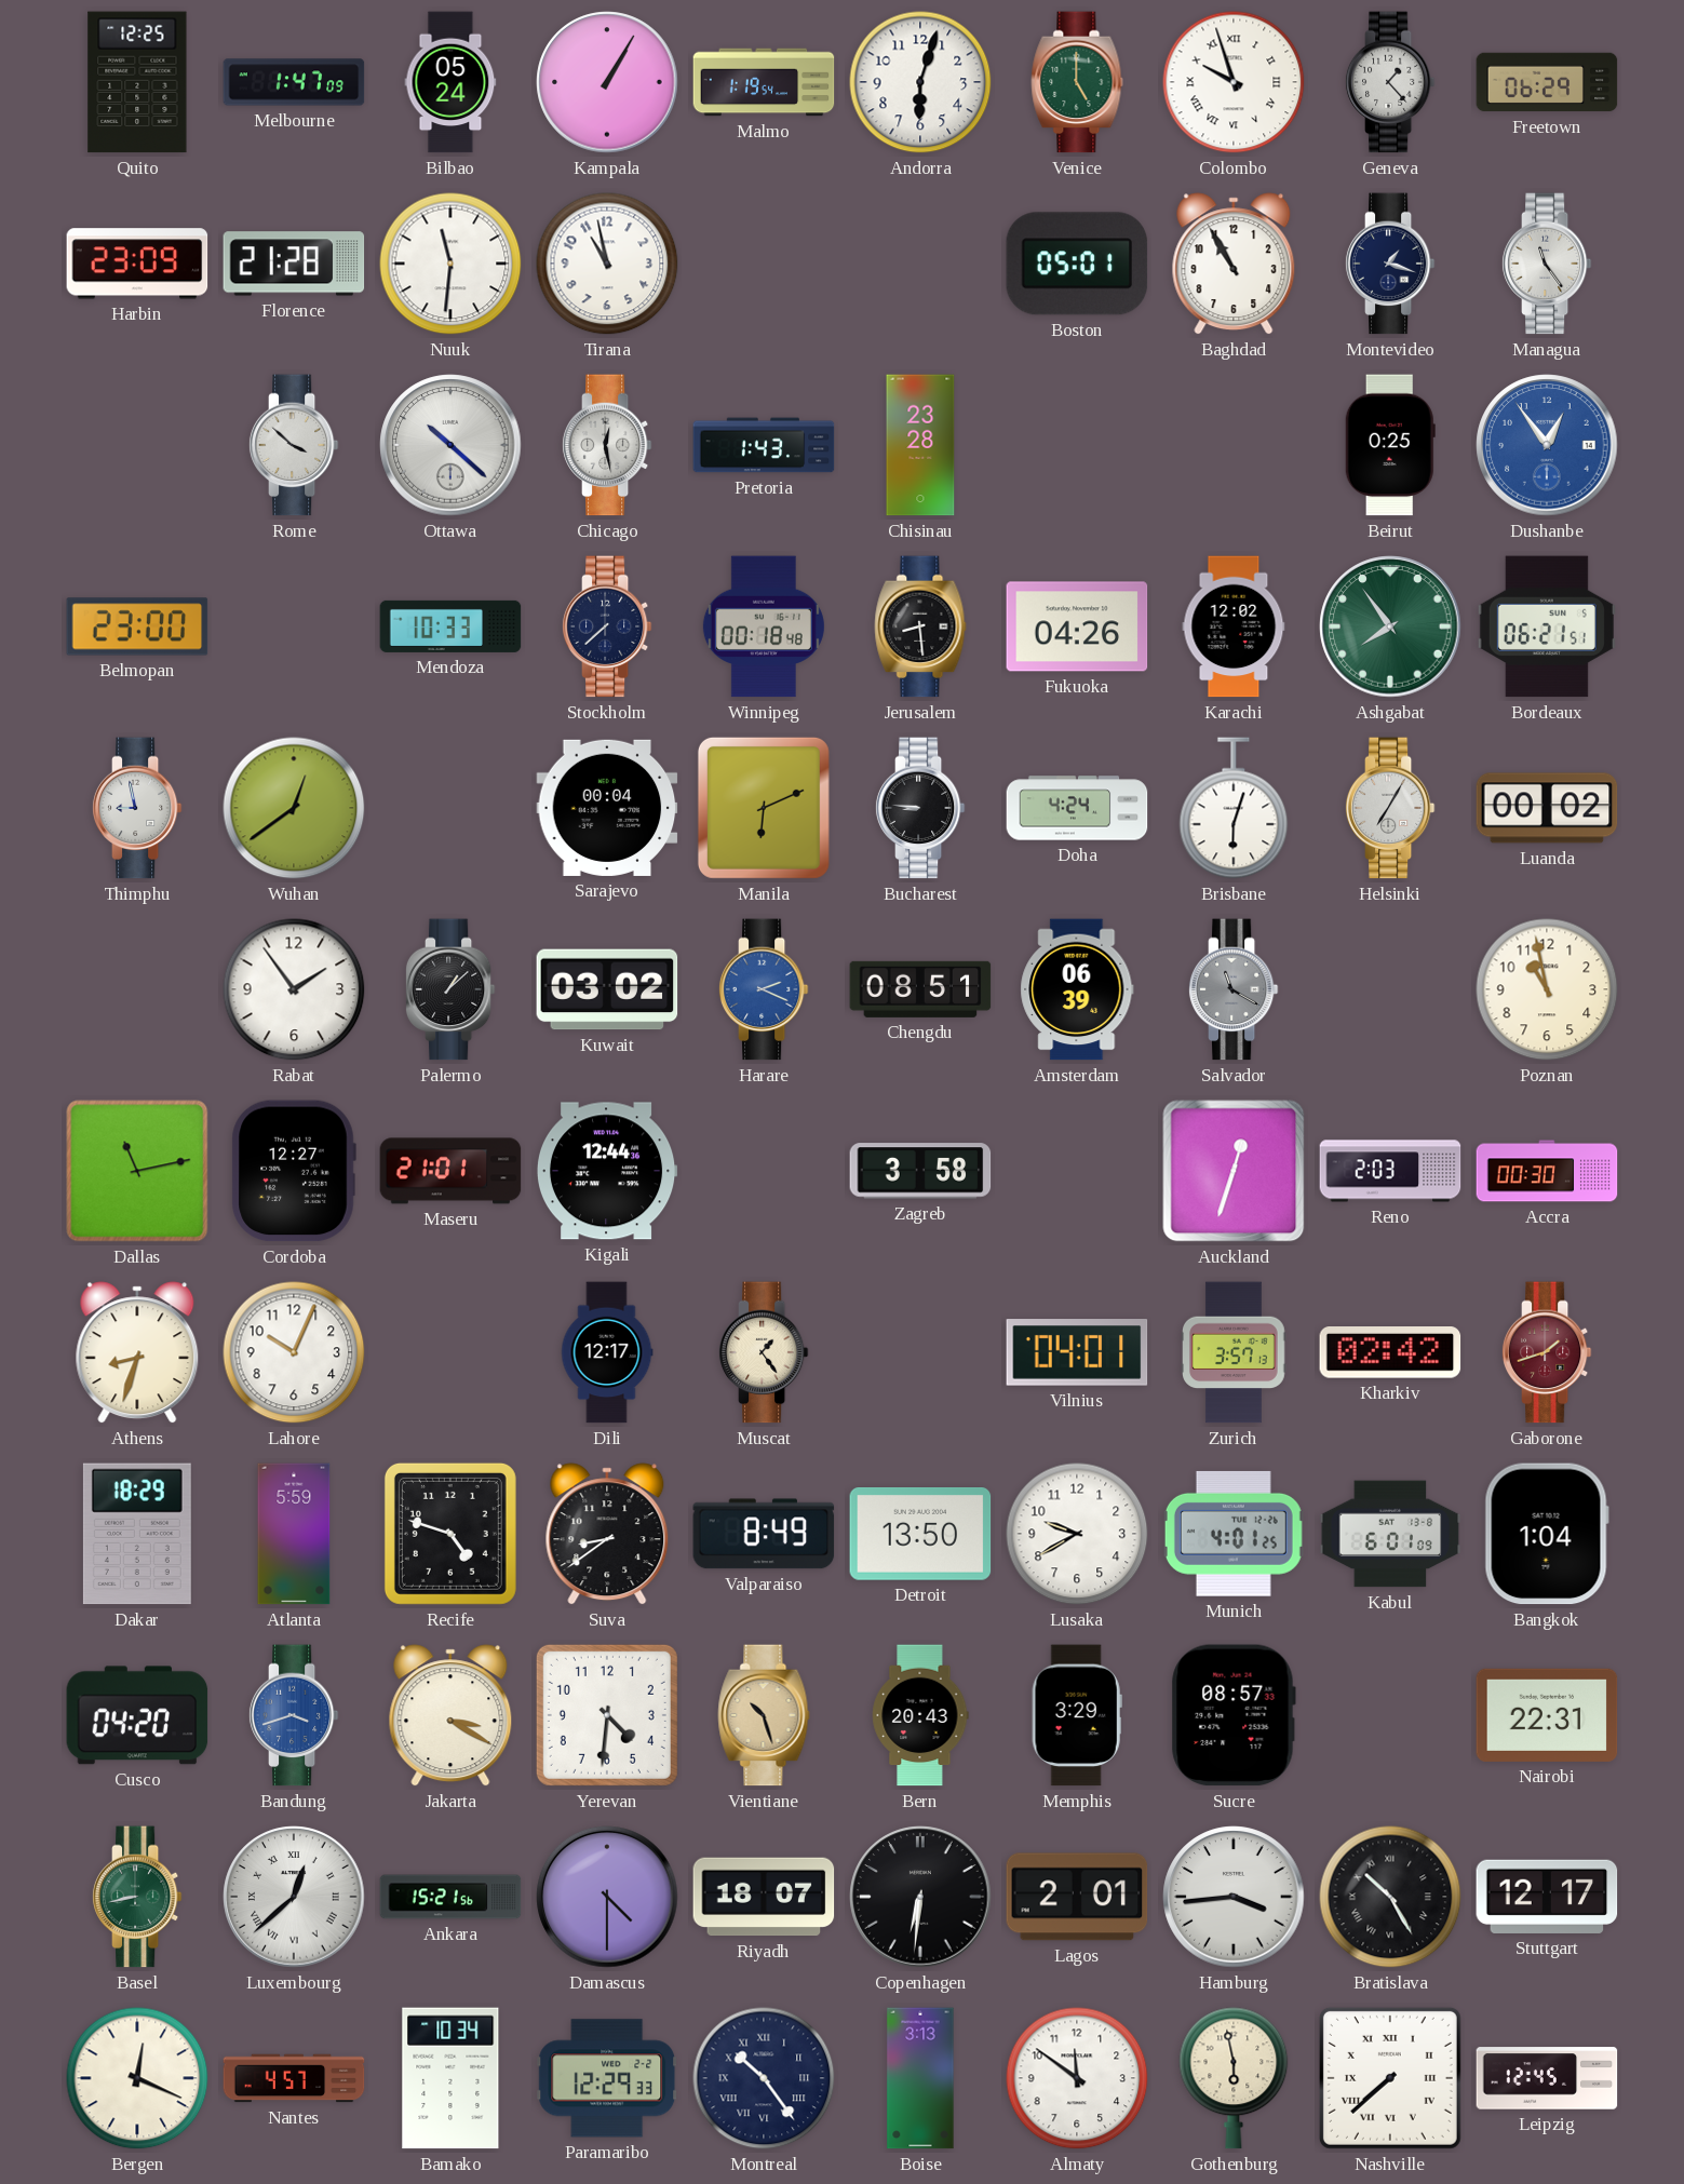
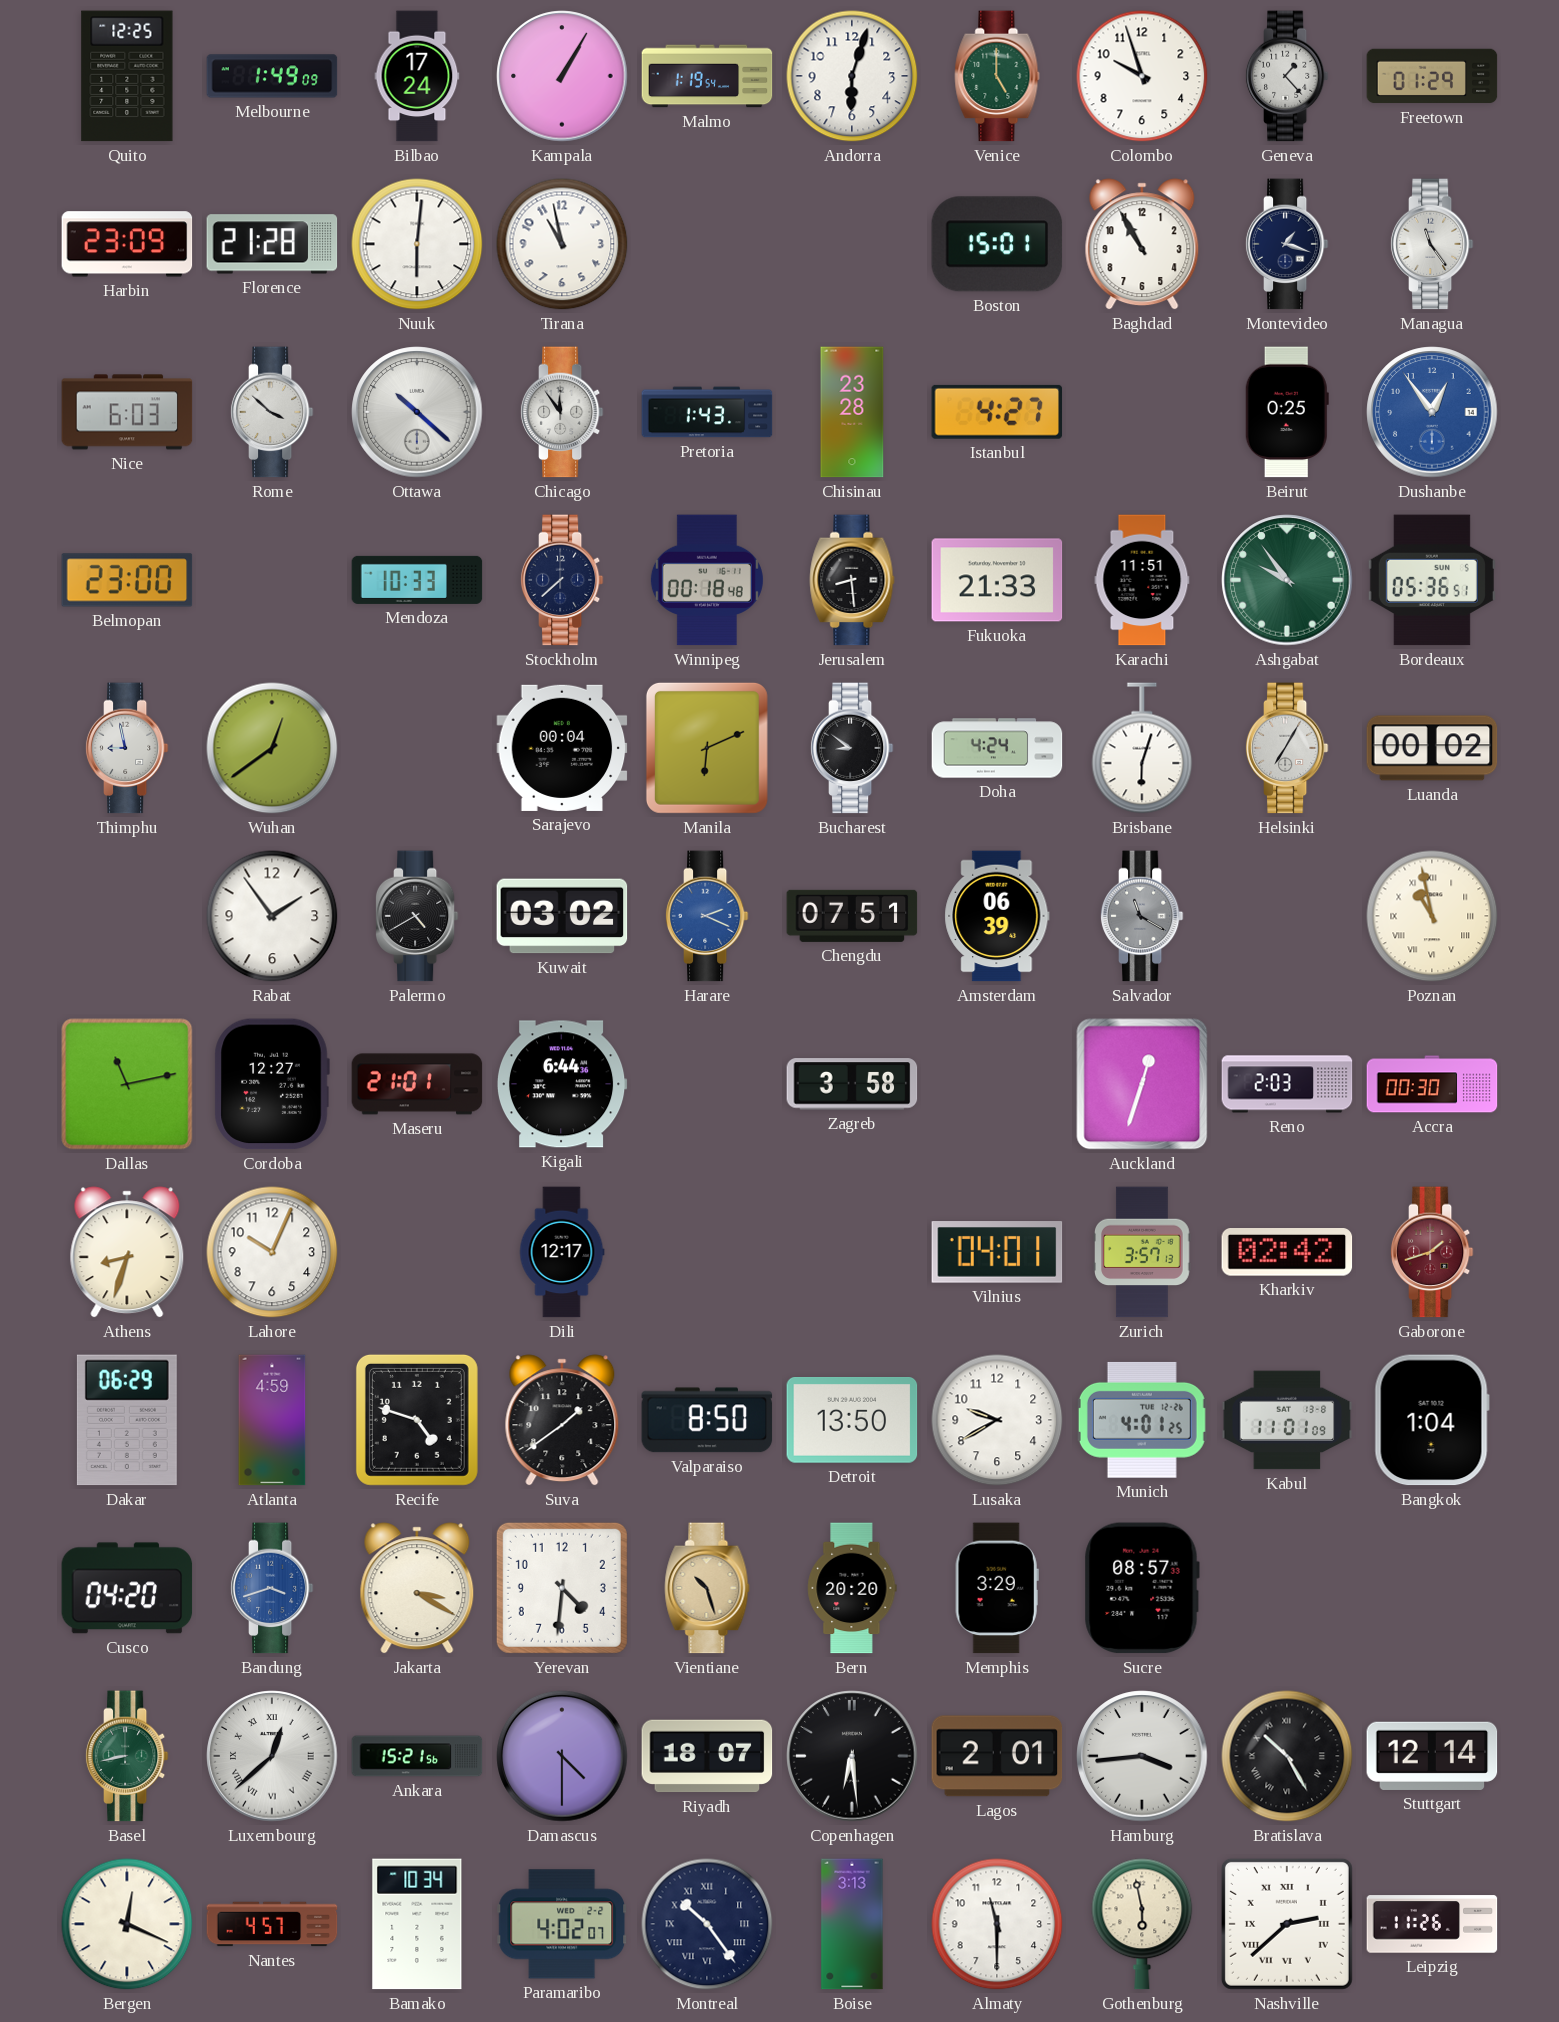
Melbourne: 1:47 -> 1:49
Bilbao: 05:24 -> 17:24
Colombo numerals: Roman -> Arabic
Freetown: 06:29 -> 01:29
Nuuk: 11:31 -> 6:01
Boston: 05:01 -> 15:01
Nice: none -> 6:03
Chicago: 12:28 -> 11:54
Istanbul: none -> 4:27
Fukuoka: 04:26 -> 21:33
Karachi: 12:02 -> 11:51
Ashgabat: 7:54 -> 9:54
Bordeaux: 06:21 -> 05:36
Bucharest: 8:46 -> 8:51
Palermo: 1:08 -> 4:40
Chengdu: 08:51 -> 07:51
Poznan numerals: Arabic -> Roman
Kigali: 12:44 -> 6:44
Muscat: 1:24 -> none
Dakar: 18:29 -> 06:29
Atlanta: 5:59 -> 4:59
Suva: 8:39 -> 1:39
Valparaiso: 8:49 -> 8:50
Kabul: 6:01 -> 11:01
Bern: 20:43 -> 20:20
Nairobi: 22:31 -> none
Copenhagen: 6:31 -> 6:29
Stuttgart: 12:17 -> 12:14
Paramaribo: 12:29 -> 4:02
Almaty: 11:51 -> 11:30
Nashville: 7:38 -> 2:38
Leipzig: 12:45 -> 11:26
